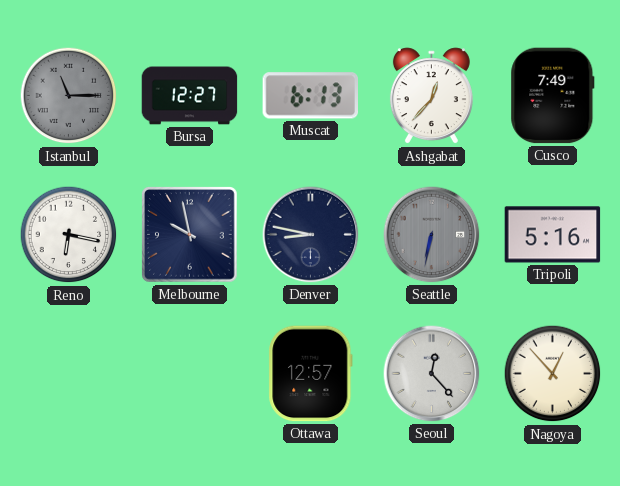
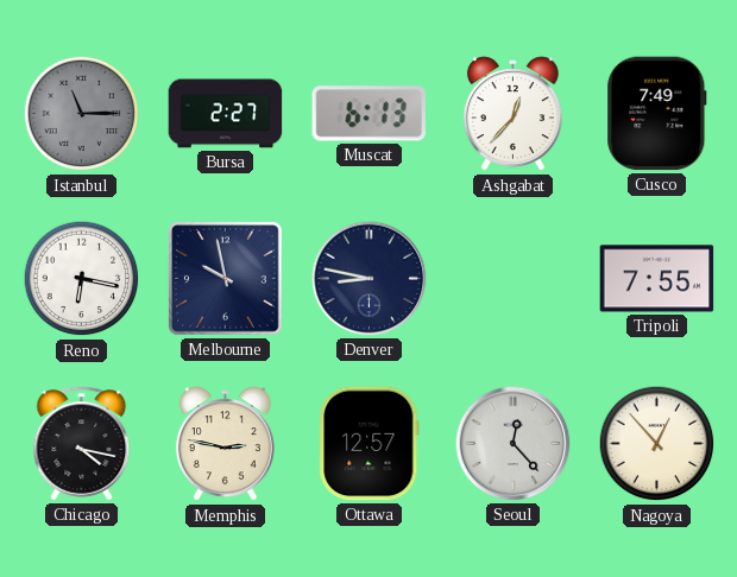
Bursa: 12:27 -> 2:27
Seattle: 6:32 -> none
Tripoli: 5:16 -> 7:55
Chicago: none -> 4:17
Memphis: none -> 2:47
